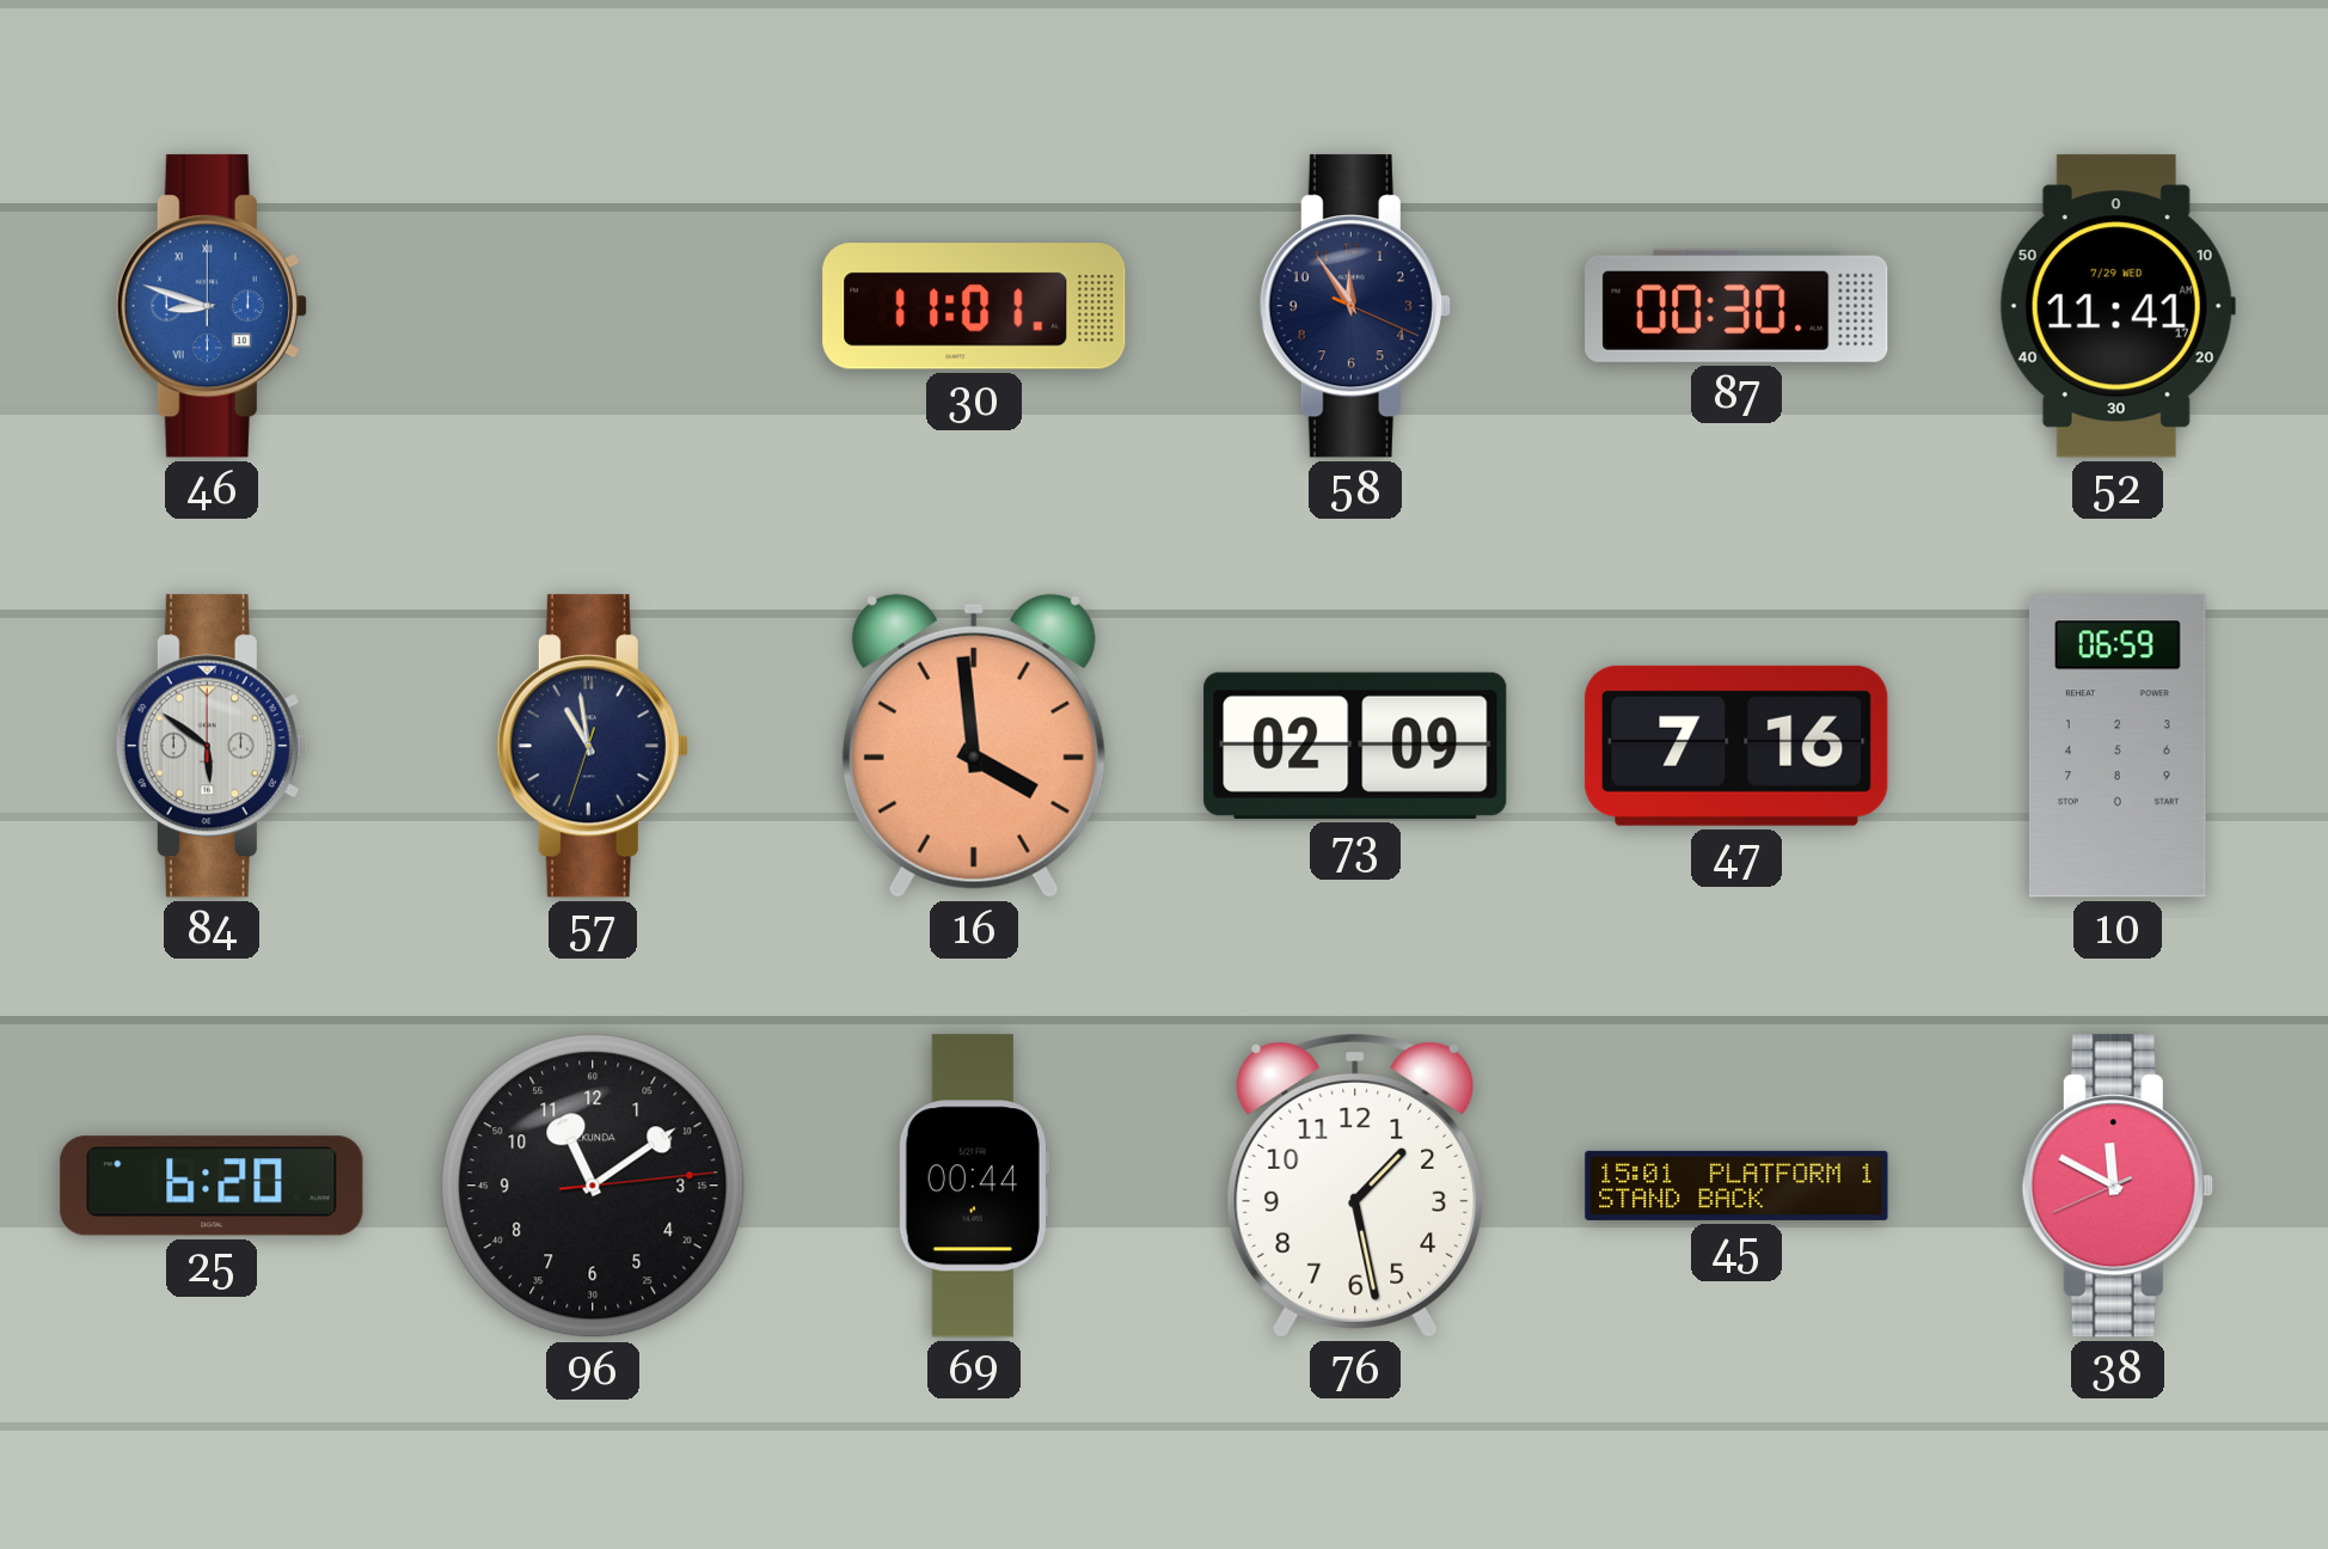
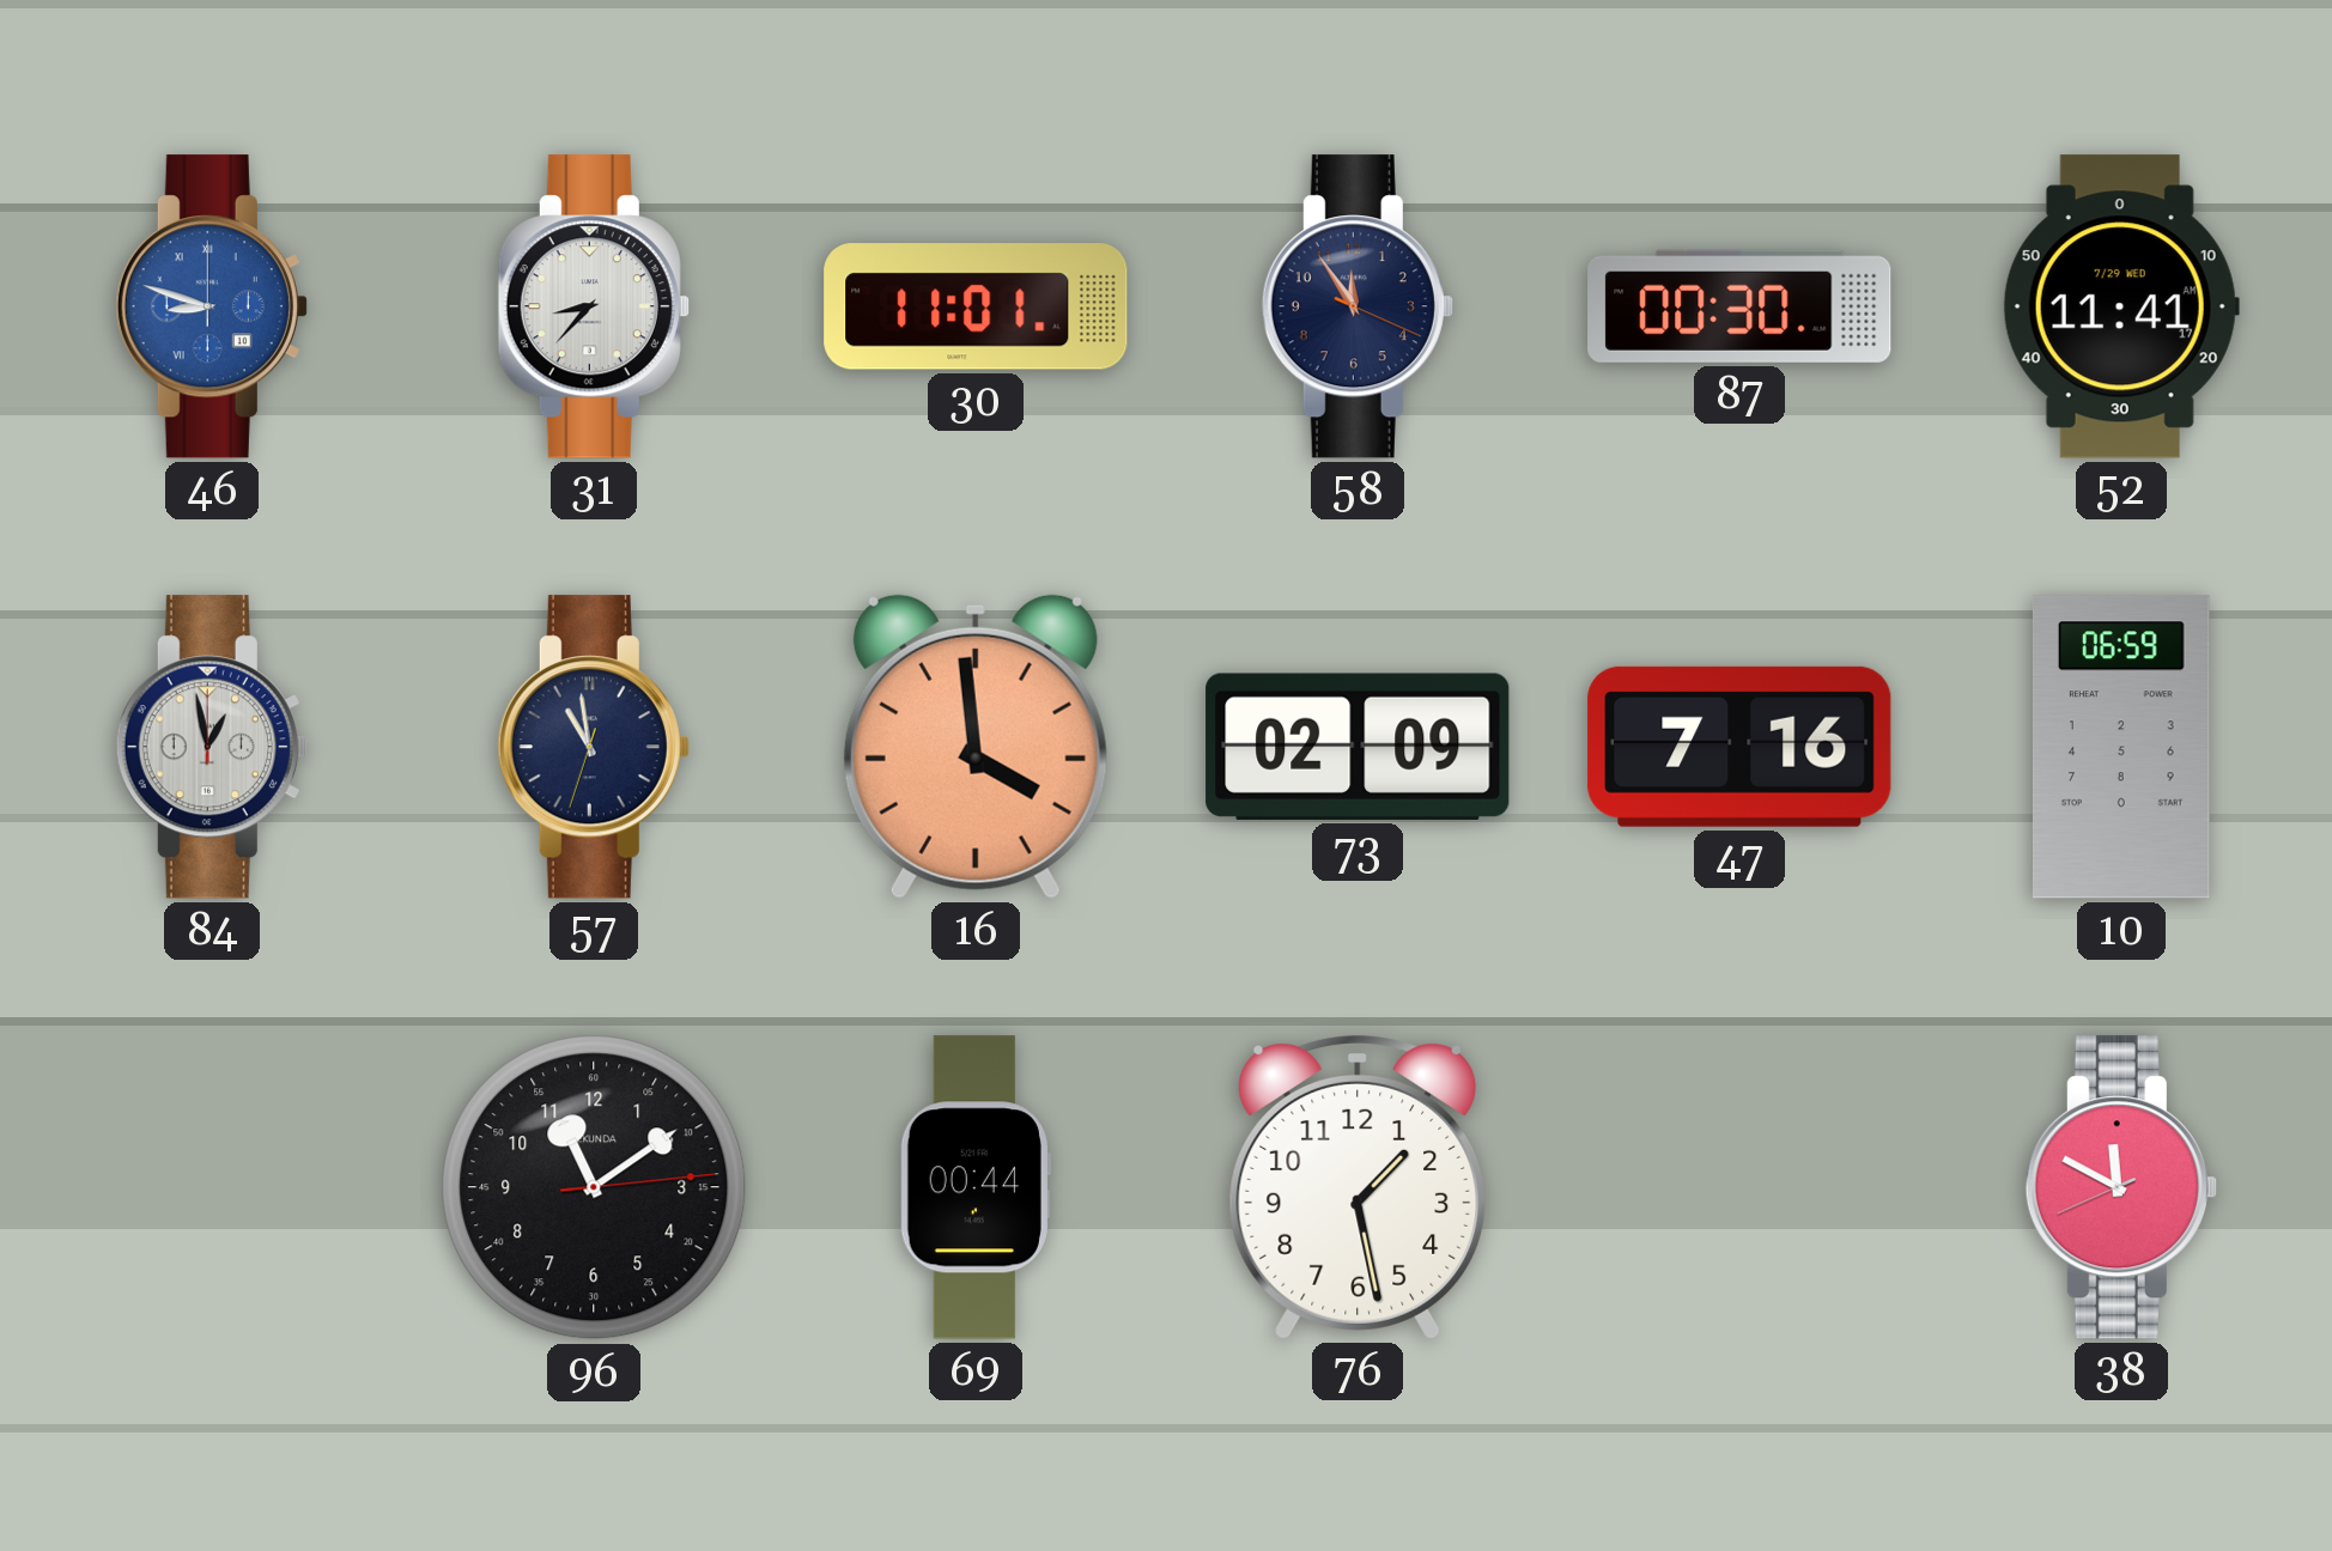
31: none -> 8:37
84: 5:51 -> 12:58
25: 6:20 -> none
45: 15:01 -> none
